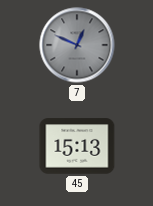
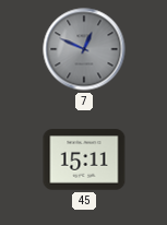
45: 15:13 -> 15:11
